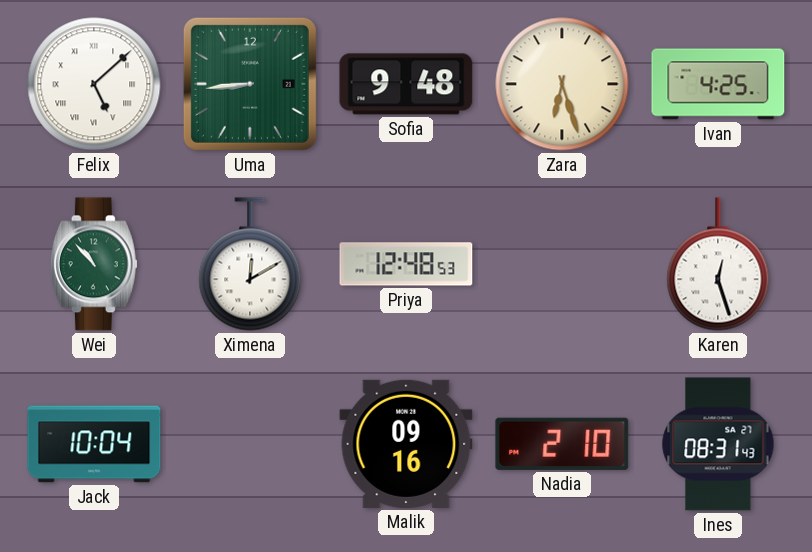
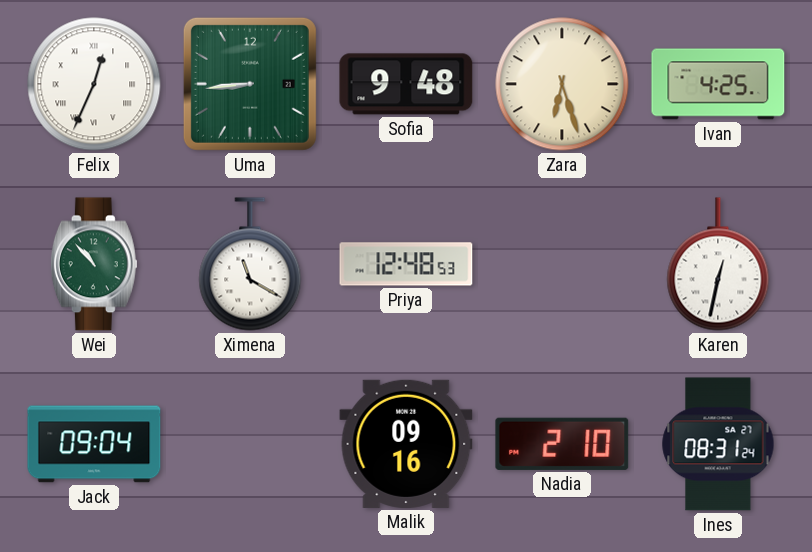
Felix: 5:08 -> 12:34
Ximena: 12:10 -> 11:20
Karen: 12:27 -> 12:32
Jack: 10:04 -> 09:04
Ines: 08:31:43 -> 08:31:24
